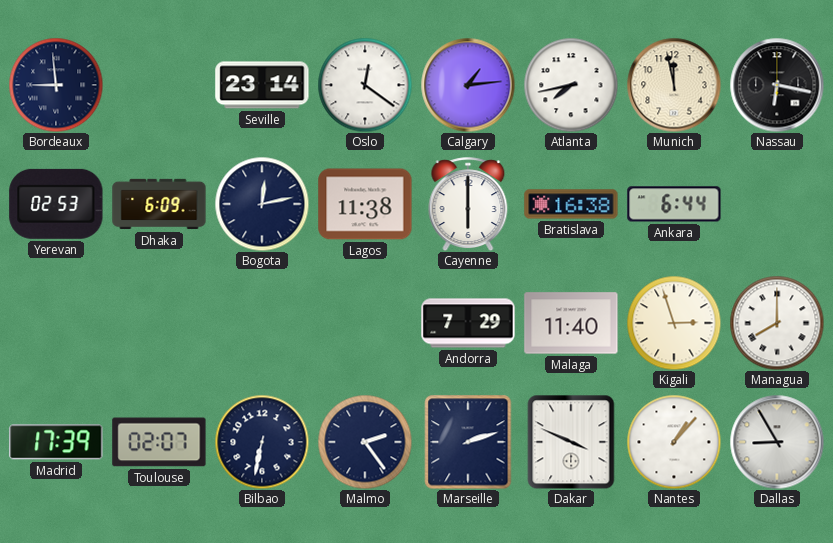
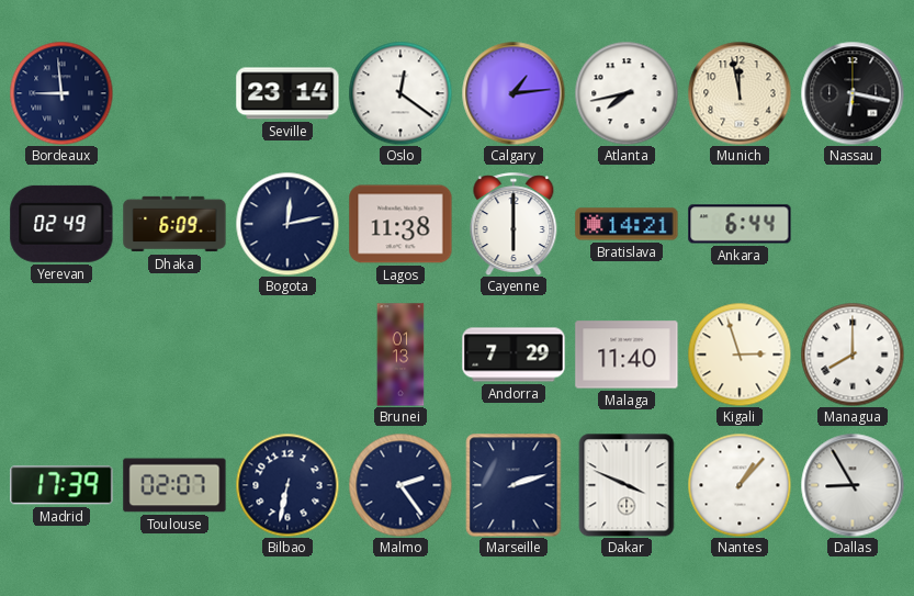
Yerevan: 02:53 -> 02:49
Bratislava: 16:38 -> 14:21
Brunei: none -> 01:13
